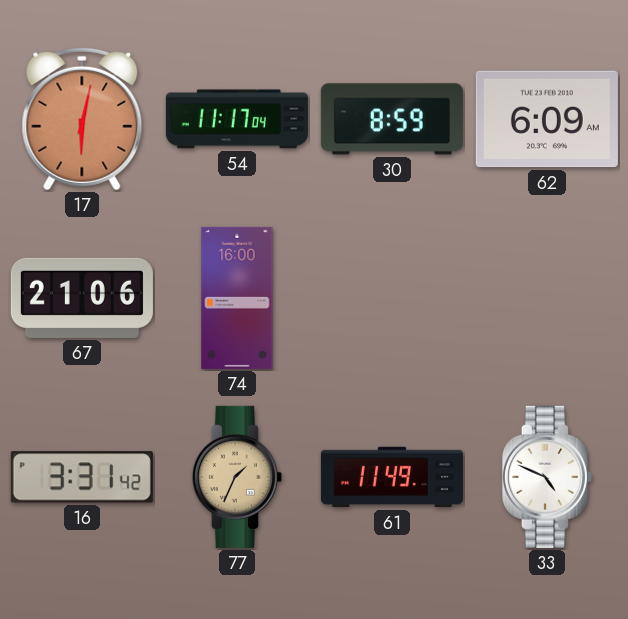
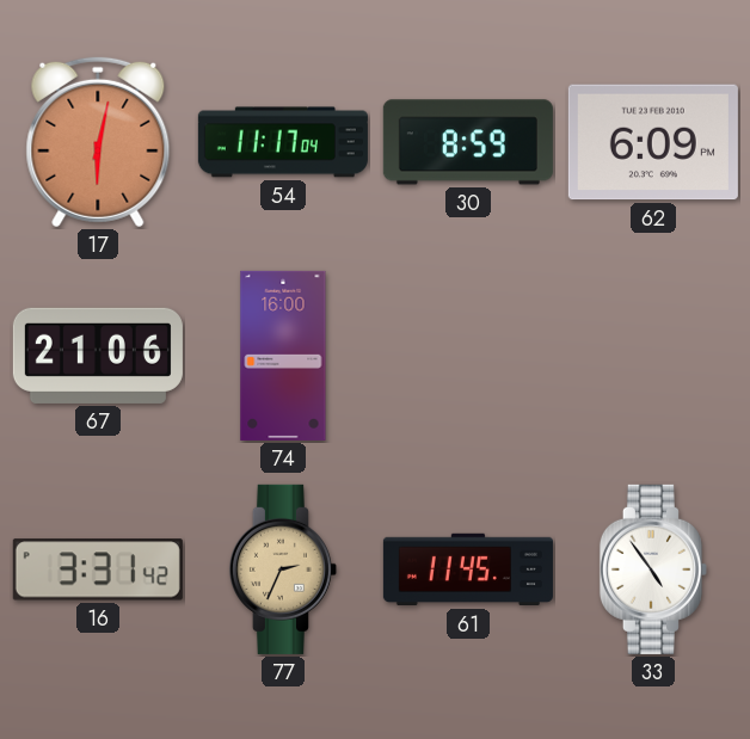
62: 6:09 AM -> 6:09 PM
77: 1:34 -> 2:34
61: 11:49 -> 11:45
33: 4:49 -> 4:54
